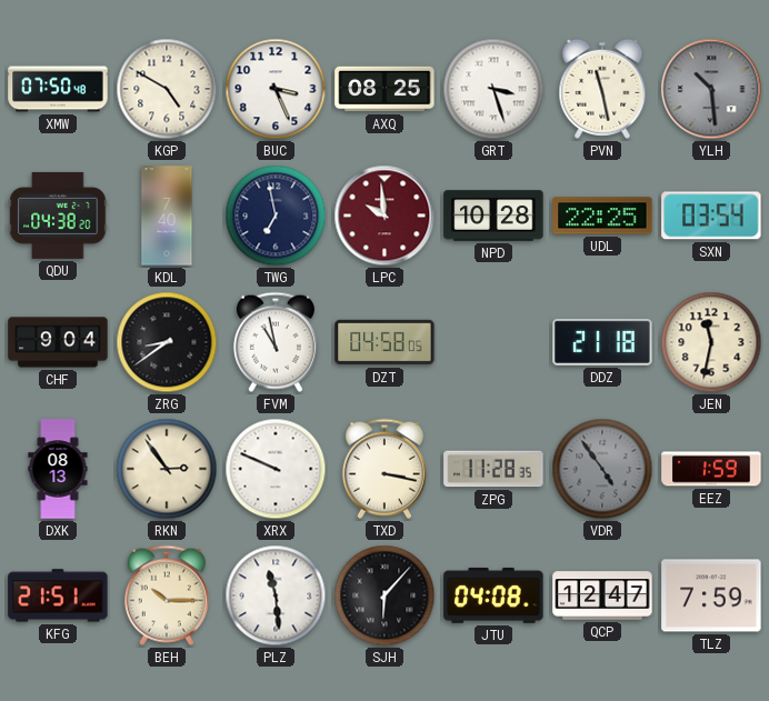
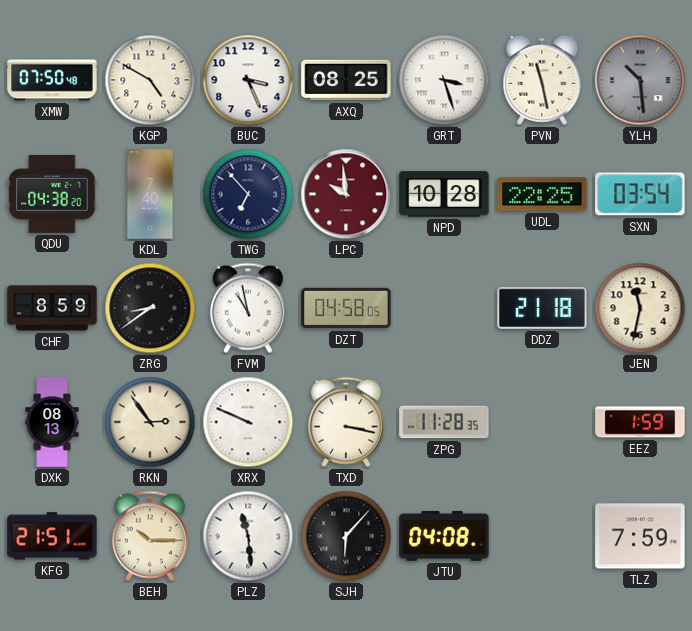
TWG: 6:58 -> 6:53
CHF: 9:04 -> 8:59
VDR: 4:54 -> none
QCP: 12:47 -> none
